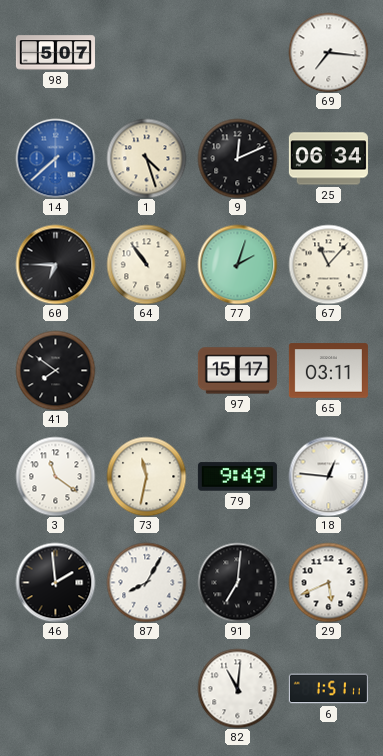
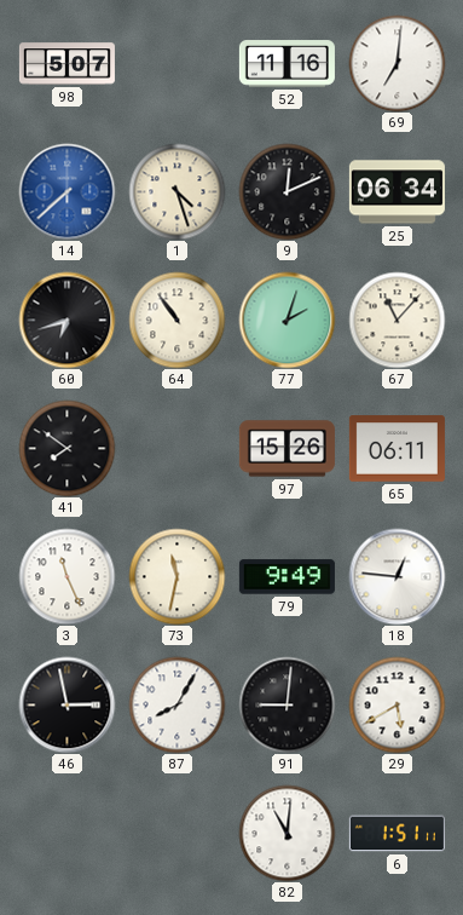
52: none -> 11:16
69: 7:16 -> 7:01
60: 6:45 -> 6:42
97: 15:17 -> 15:26
65: 03:11 -> 06:11
3: 11:21 -> 11:26
46: 1:59 -> 2:58
91: 7:01 -> 9:01
29: 5:41 -> 5:40
